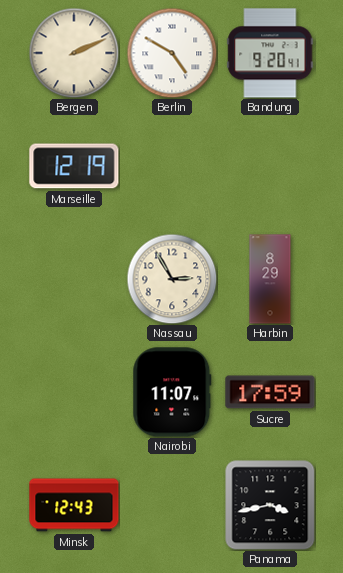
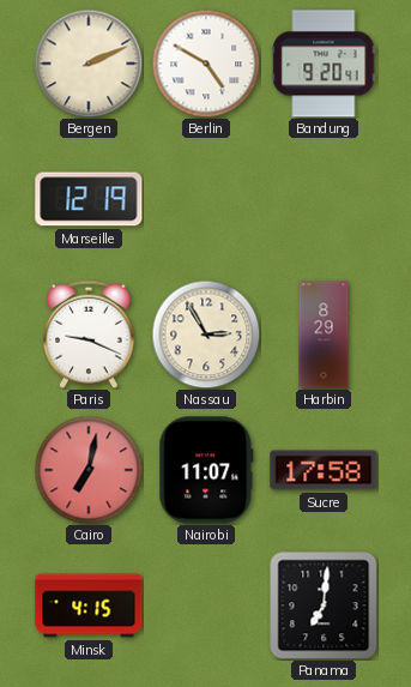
Paris: none -> 9:19
Cairo: none -> 7:02
Sucre: 17:59 -> 17:58
Minsk: 12:43 -> 4:15
Panama: 3:43 -> 7:01
